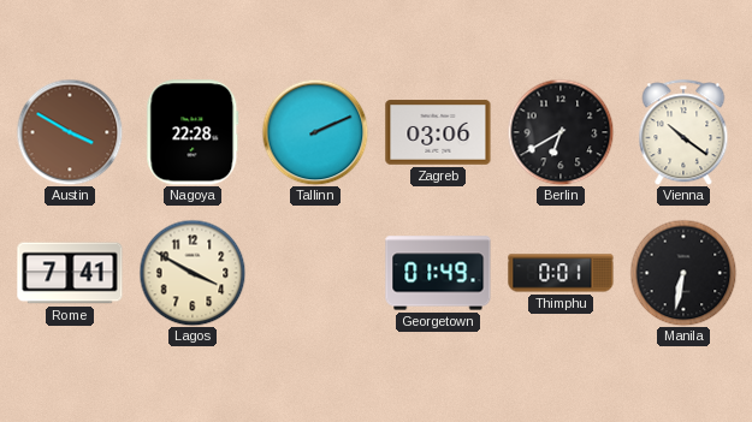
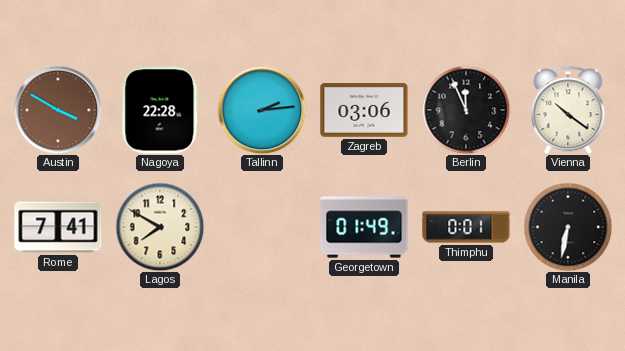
Tallinn: 2:11 -> 2:14
Berlin: 6:40 -> 11:56
Lagos: 3:50 -> 7:50
